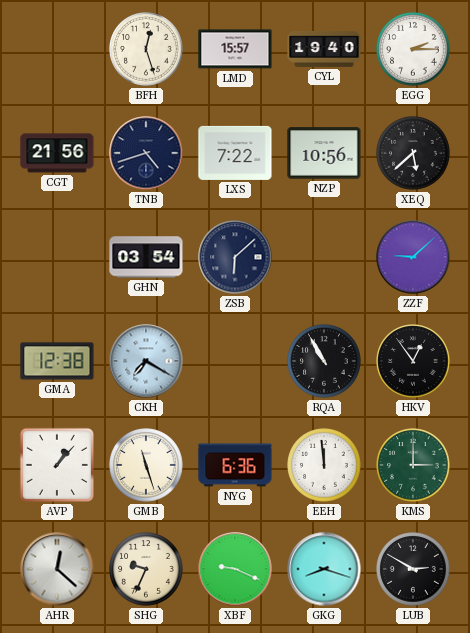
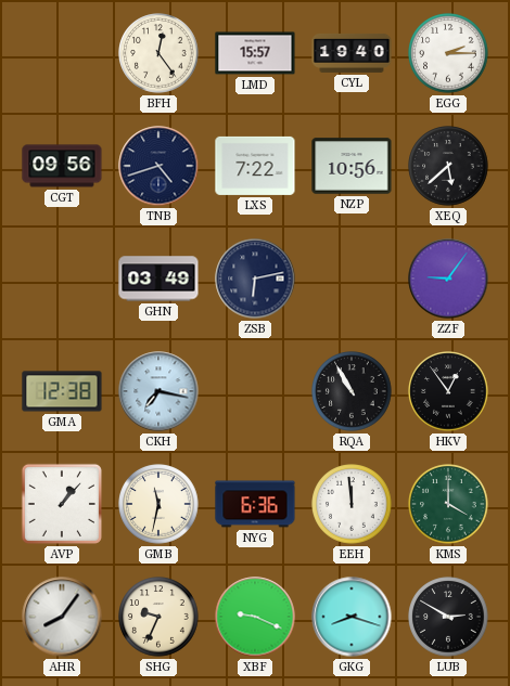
BFH: 12:27 -> 12:24
CGT: 21:56 -> 09:56
GHN: 03:54 -> 03:49
ZSB: 6:08 -> 6:13
ZZF: 9:08 -> 9:06
CKH: 7:20 -> 7:17
GMB: 11:27 -> 11:32
KMS: 3:00 -> 4:00
AHR: 12:22 -> 8:06
